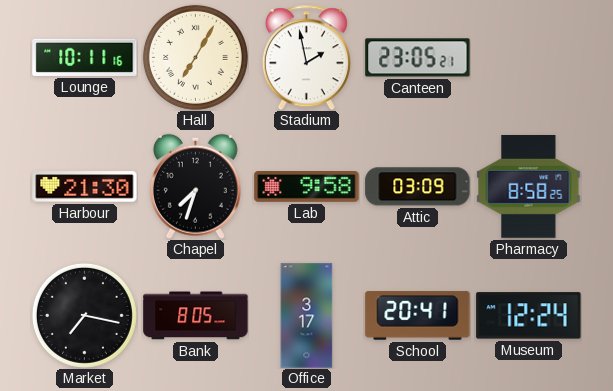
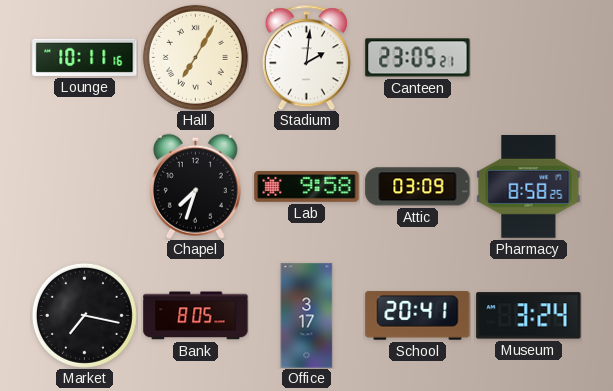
Stadium: 1:58 -> 2:01
Harbour: 21:30 -> none
Museum: 12:24 -> 3:24
